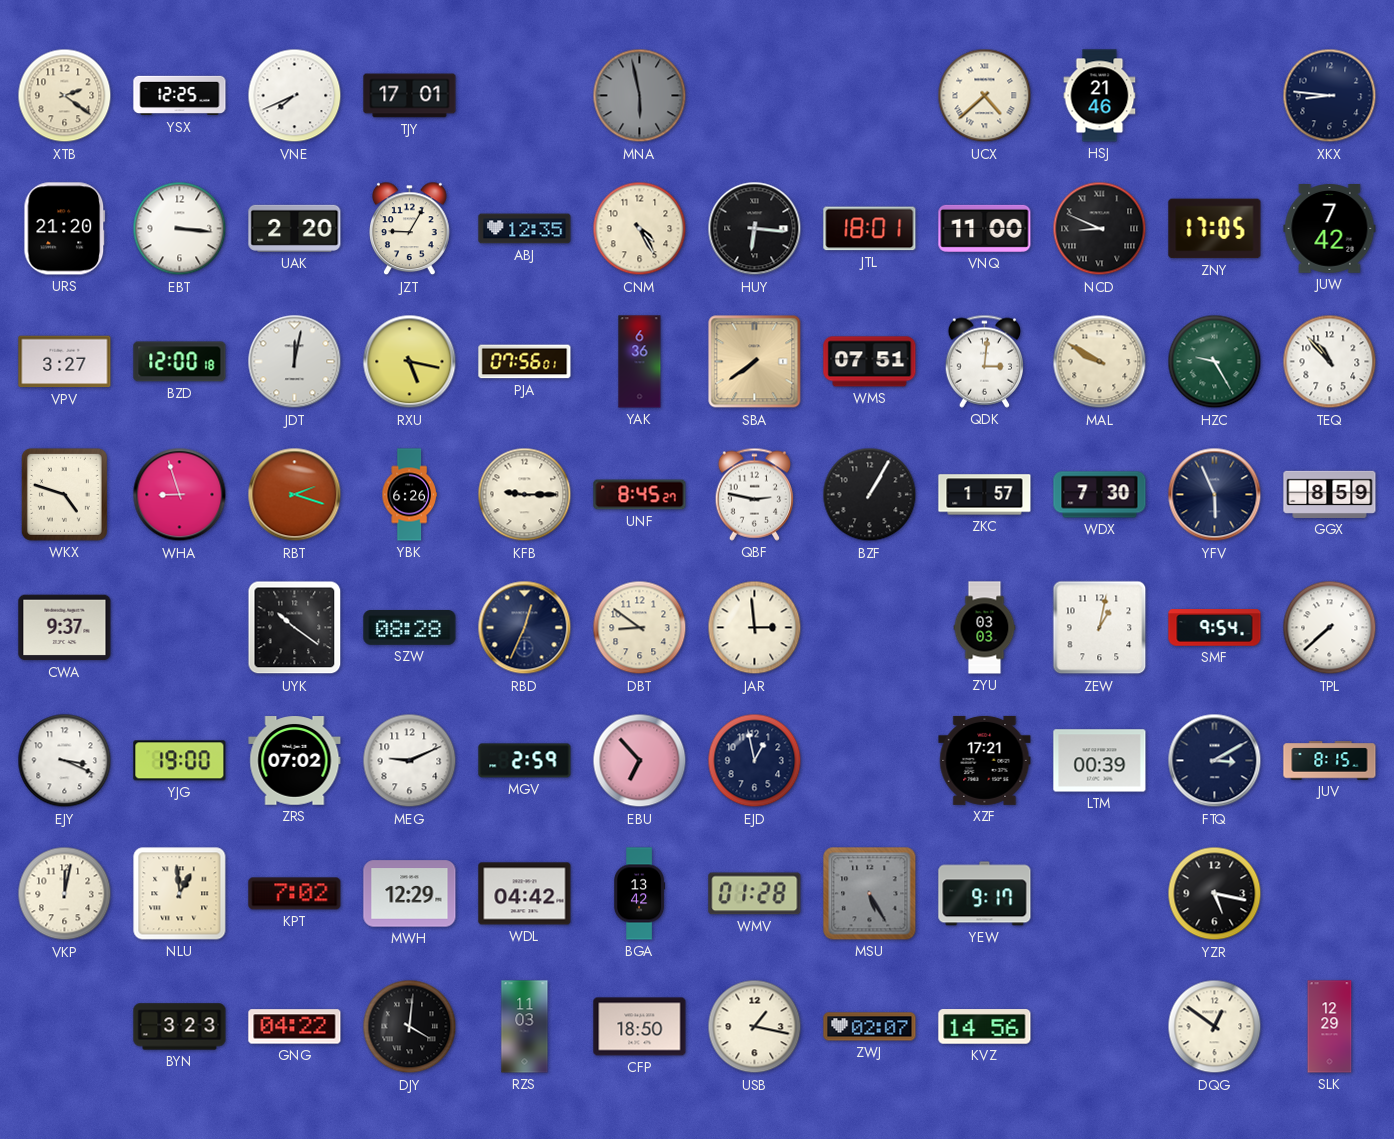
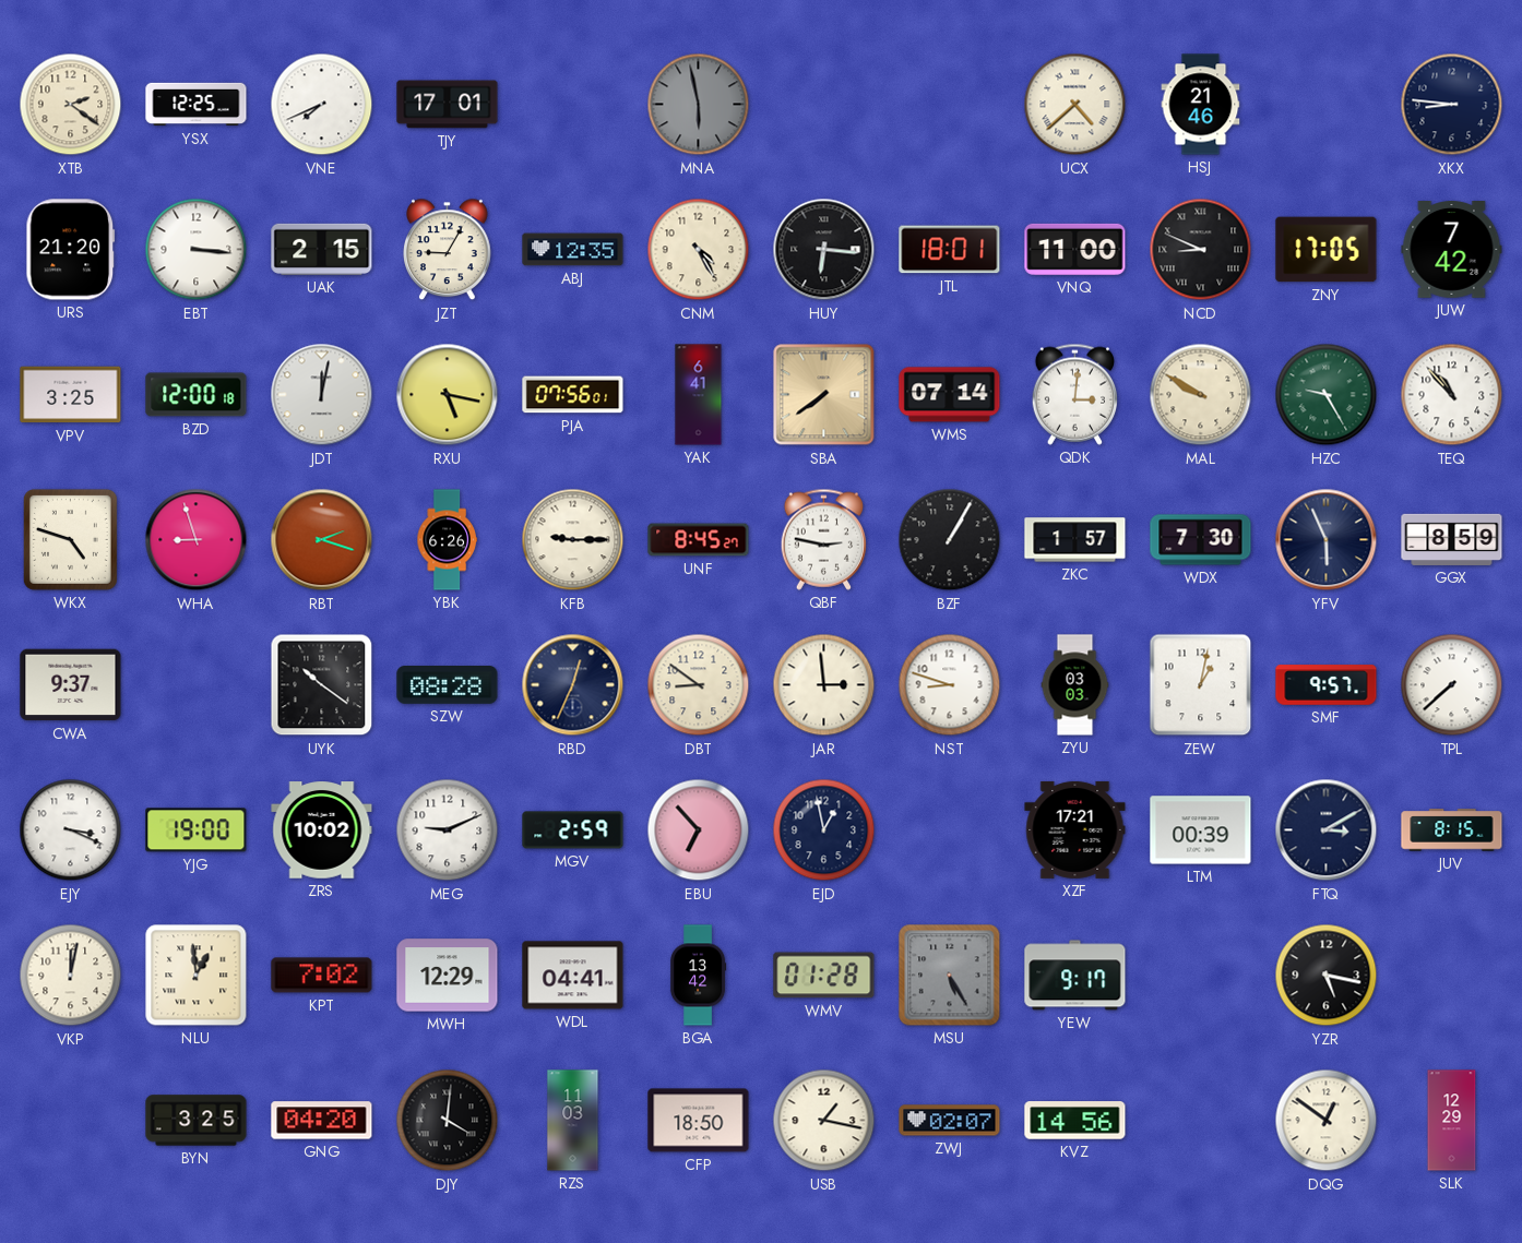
UAK: 2:20 -> 2:15
VPV: 3:27 -> 3:25
YAK: 6:36 -> 6:41
WMS: 07:51 -> 07:14
NST: none -> 8:48
SMF: 9:54 -> 9:57
ZRS: 07:02 -> 10:02
WDL: 04:42 -> 04:41
BYN: 3:23 -> 3:25
GNG: 04:22 -> 04:20
